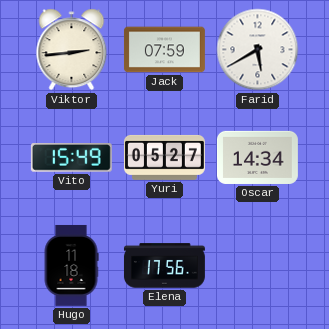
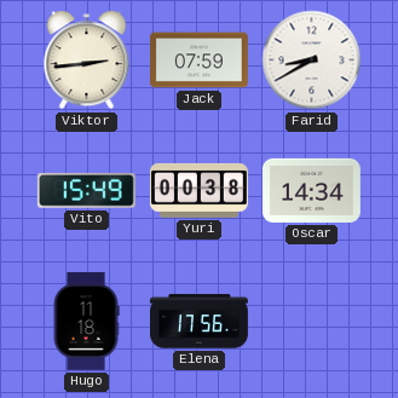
Farid: 5:40 -> 8:40
Yuri: 05:27 -> 00:38
